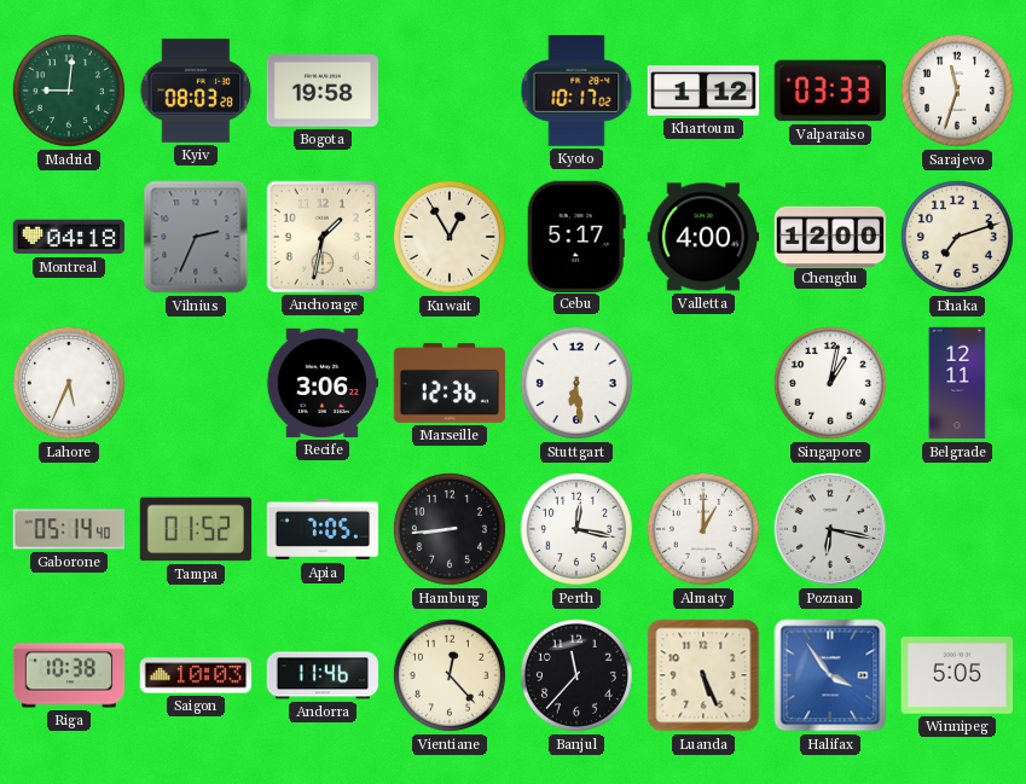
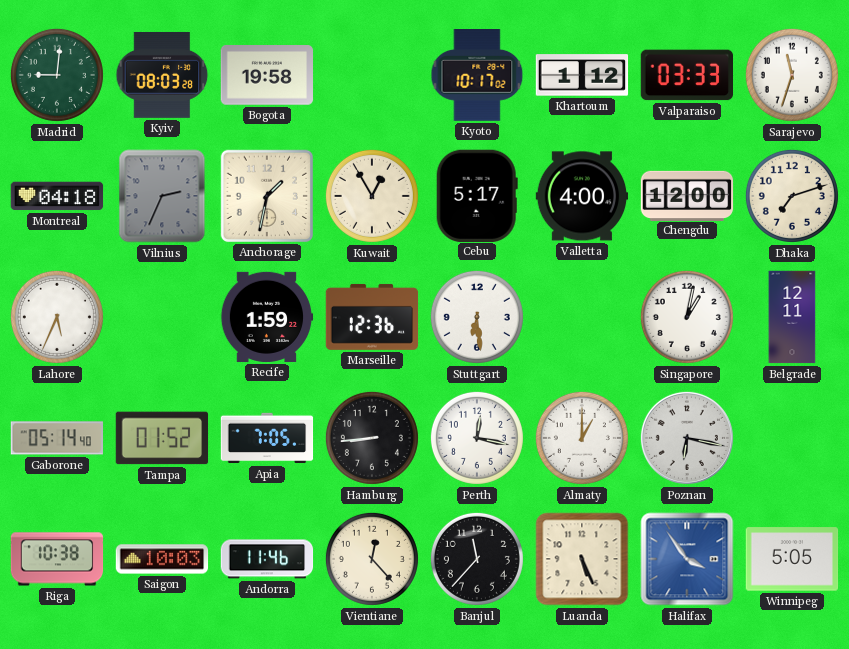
Recife: 3:06 -> 1:59
